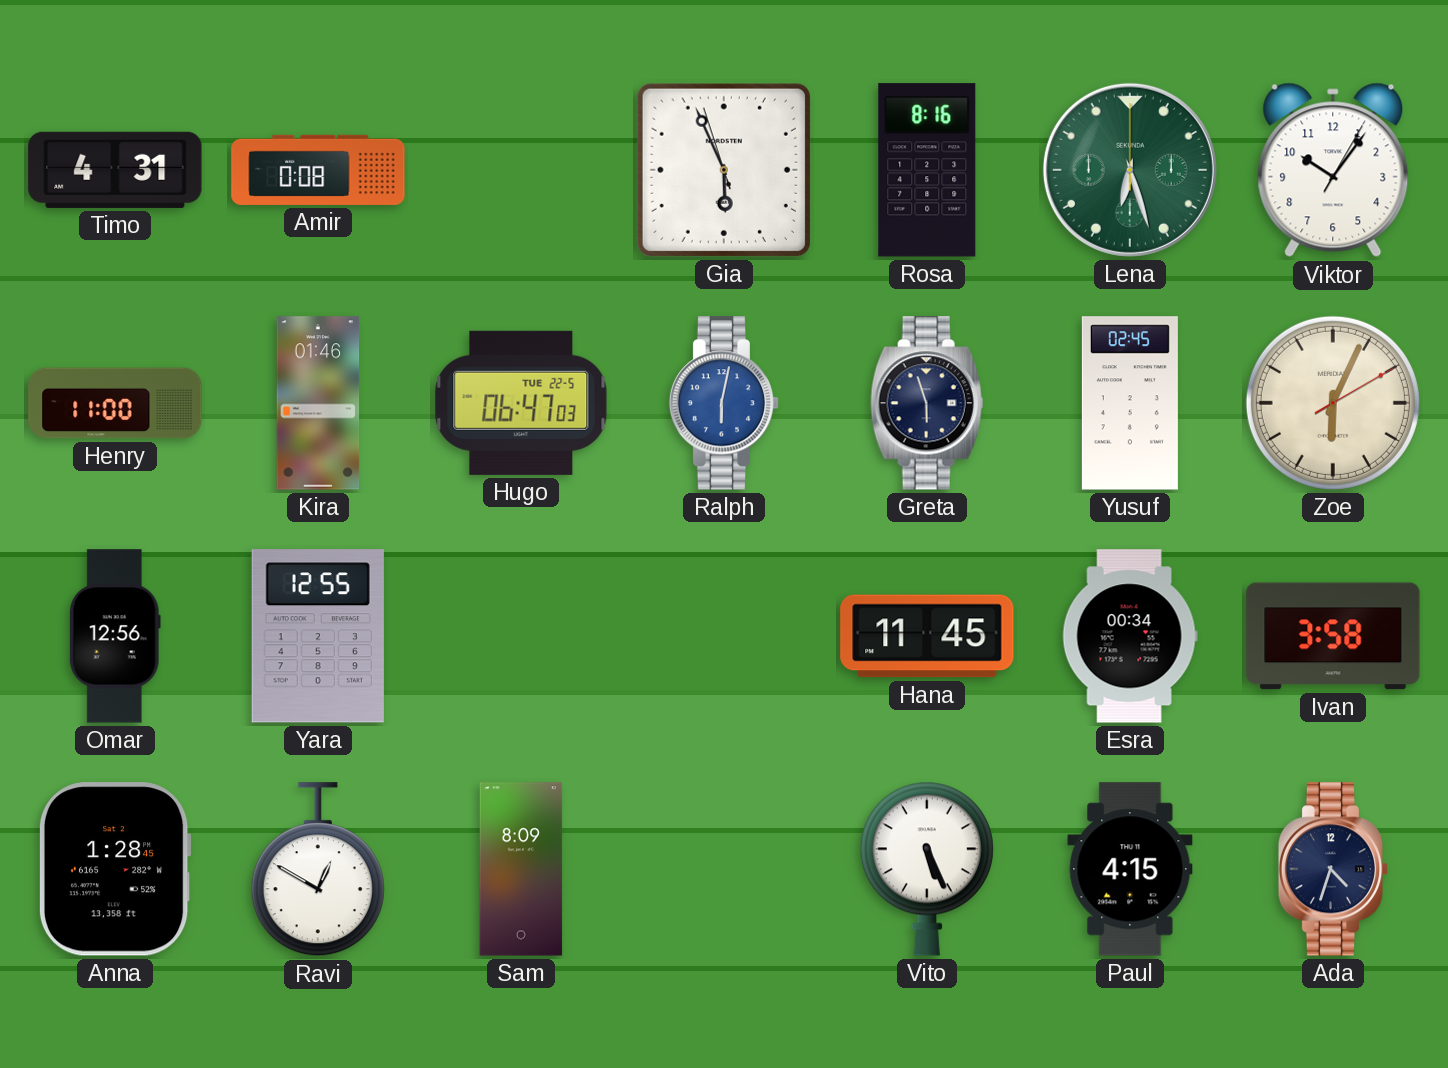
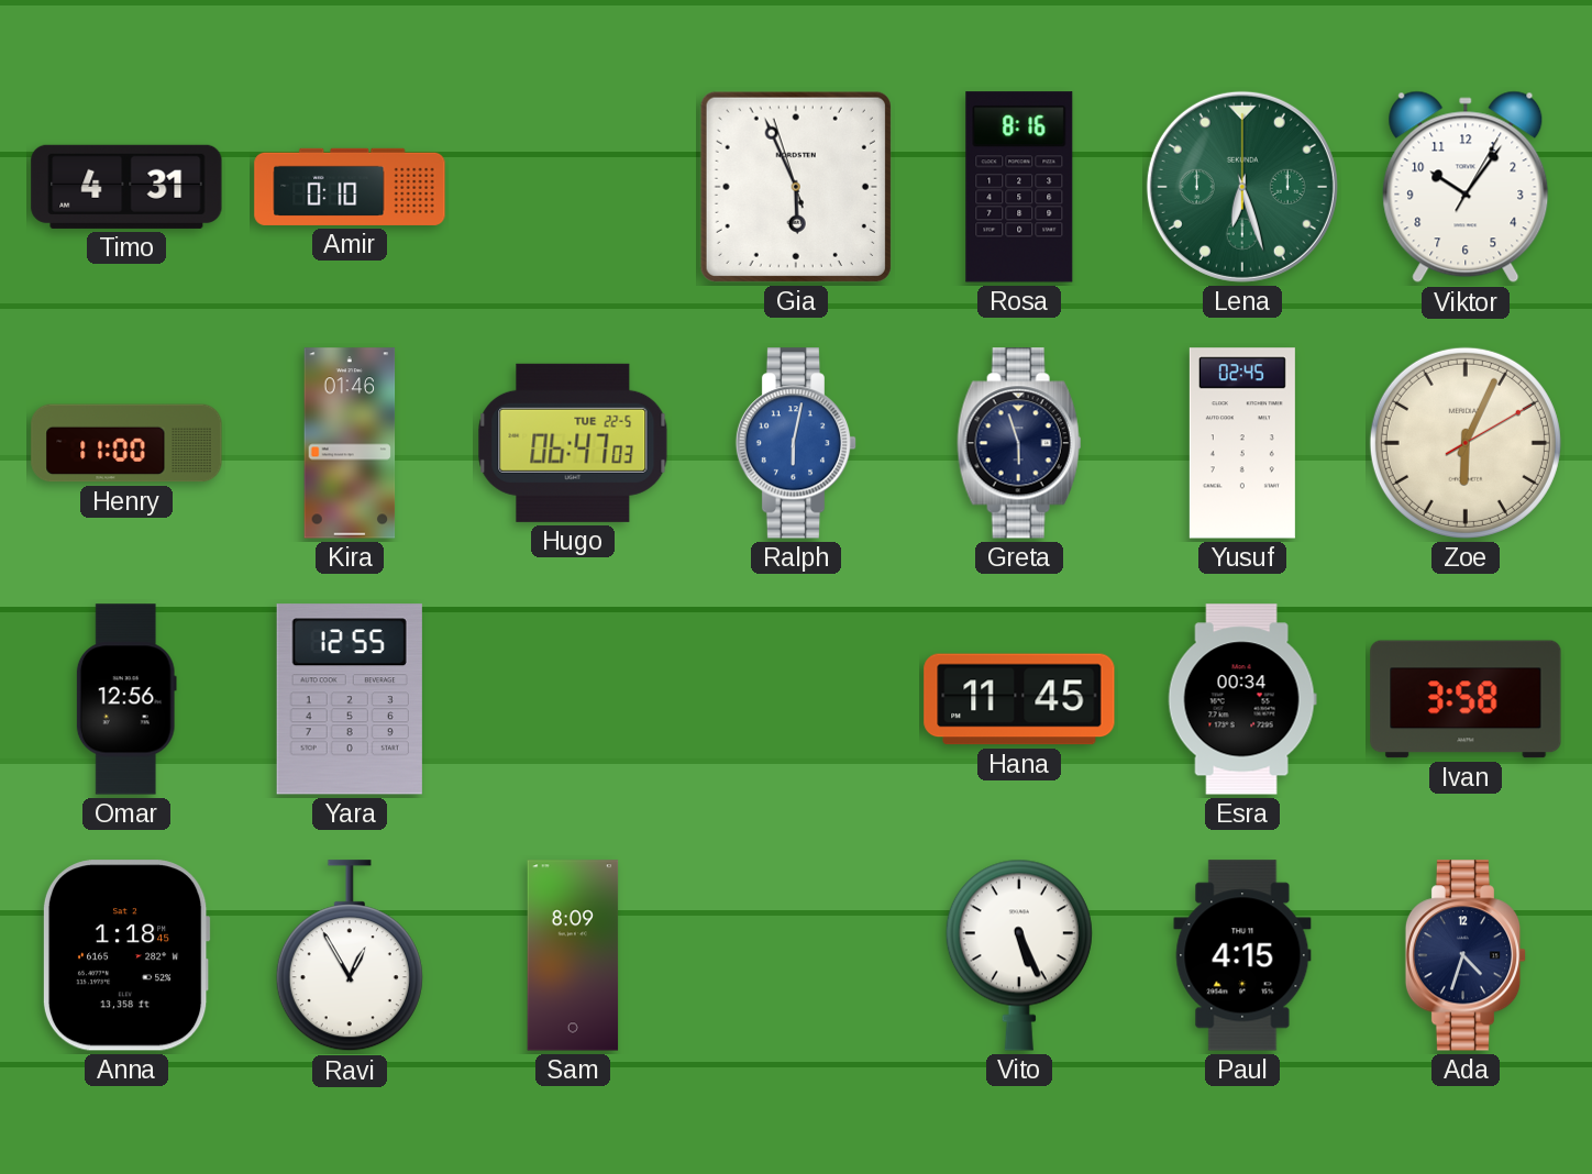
Amir: 0:08 -> 0:10
Anna: 1:28 -> 1:18
Ravi: 12:50 -> 12:55
